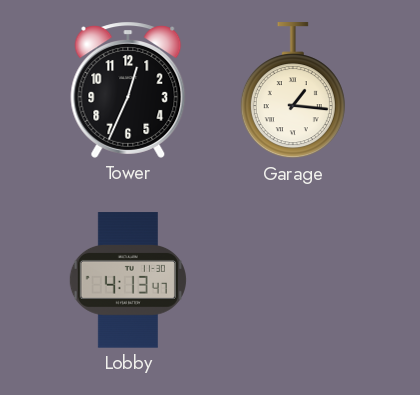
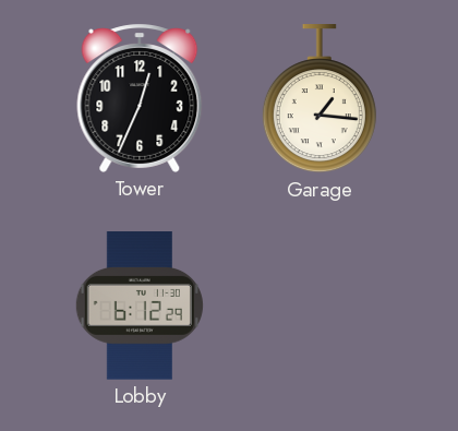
Lobby: 4:13 -> 6:12
